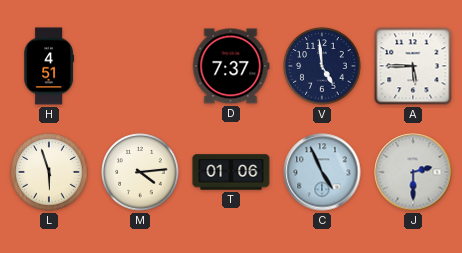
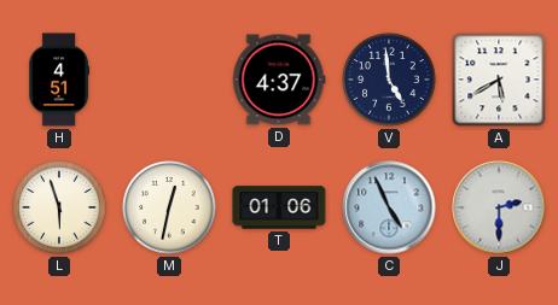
D: 7:37 -> 4:37
A: 5:45 -> 5:40
M: 4:14 -> 12:32
